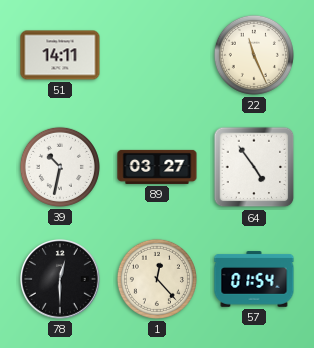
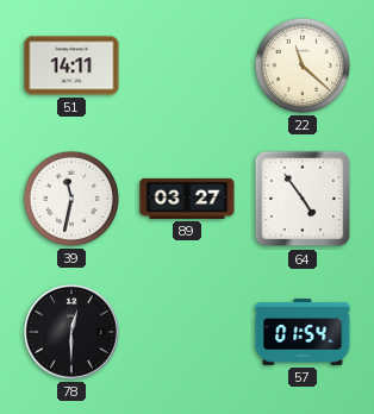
22: 11:26 -> 11:22
39: 10:32 -> 11:32
1: 12:23 -> none
